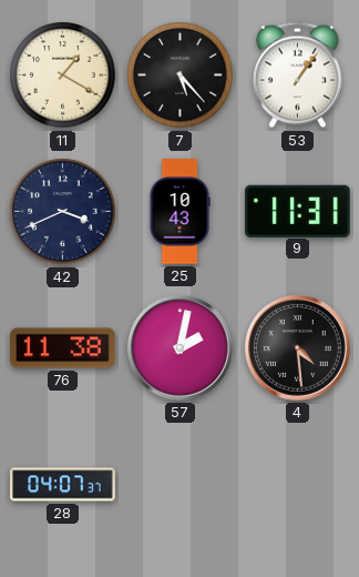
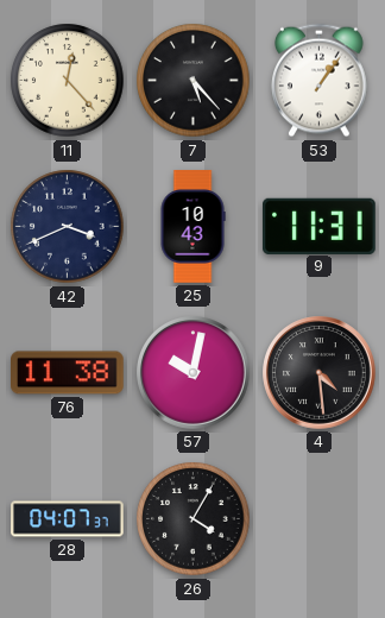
11: 1:20 -> 12:23
57: 2:02 -> 10:02
26: none -> 4:05
